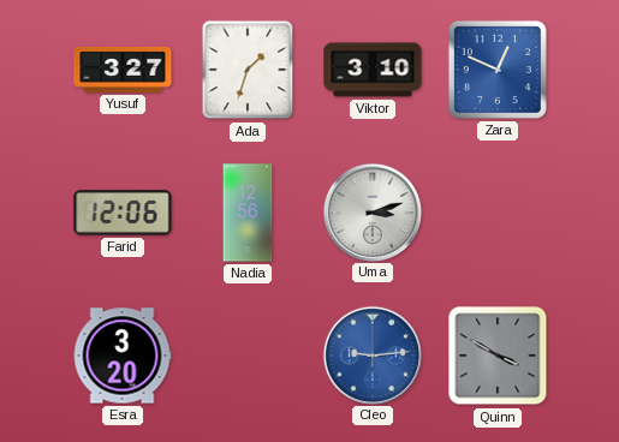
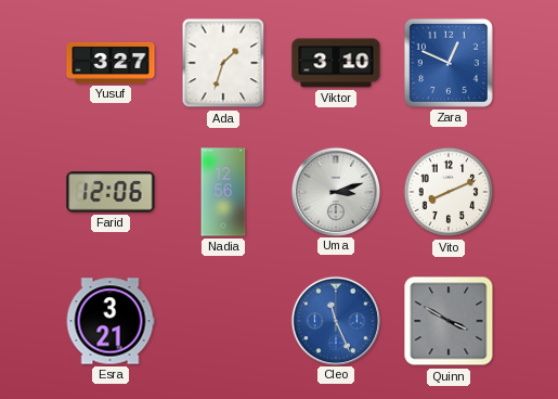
Vito: none -> 8:11
Esra: 3:20 -> 3:21
Cleo: 9:14 -> 11:26
